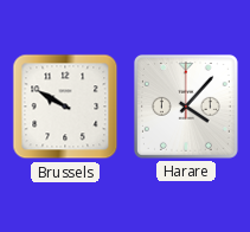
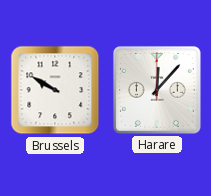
Harare: 4:07 -> 12:07
